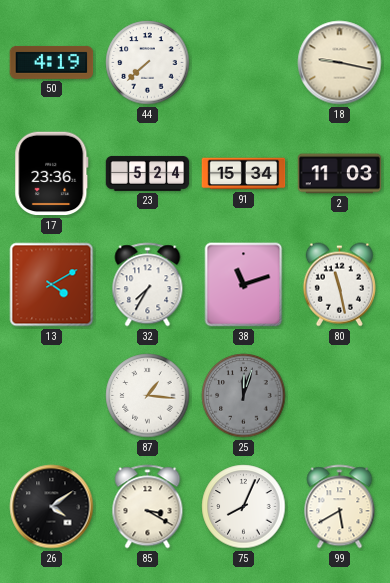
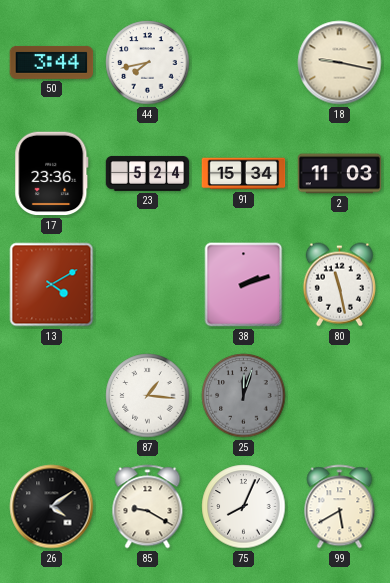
50: 4:19 -> 3:44
44: 7:38 -> 7:43
32: 7:35 -> none
38: 11:12 -> 2:12
85: 3:20 -> 9:20
